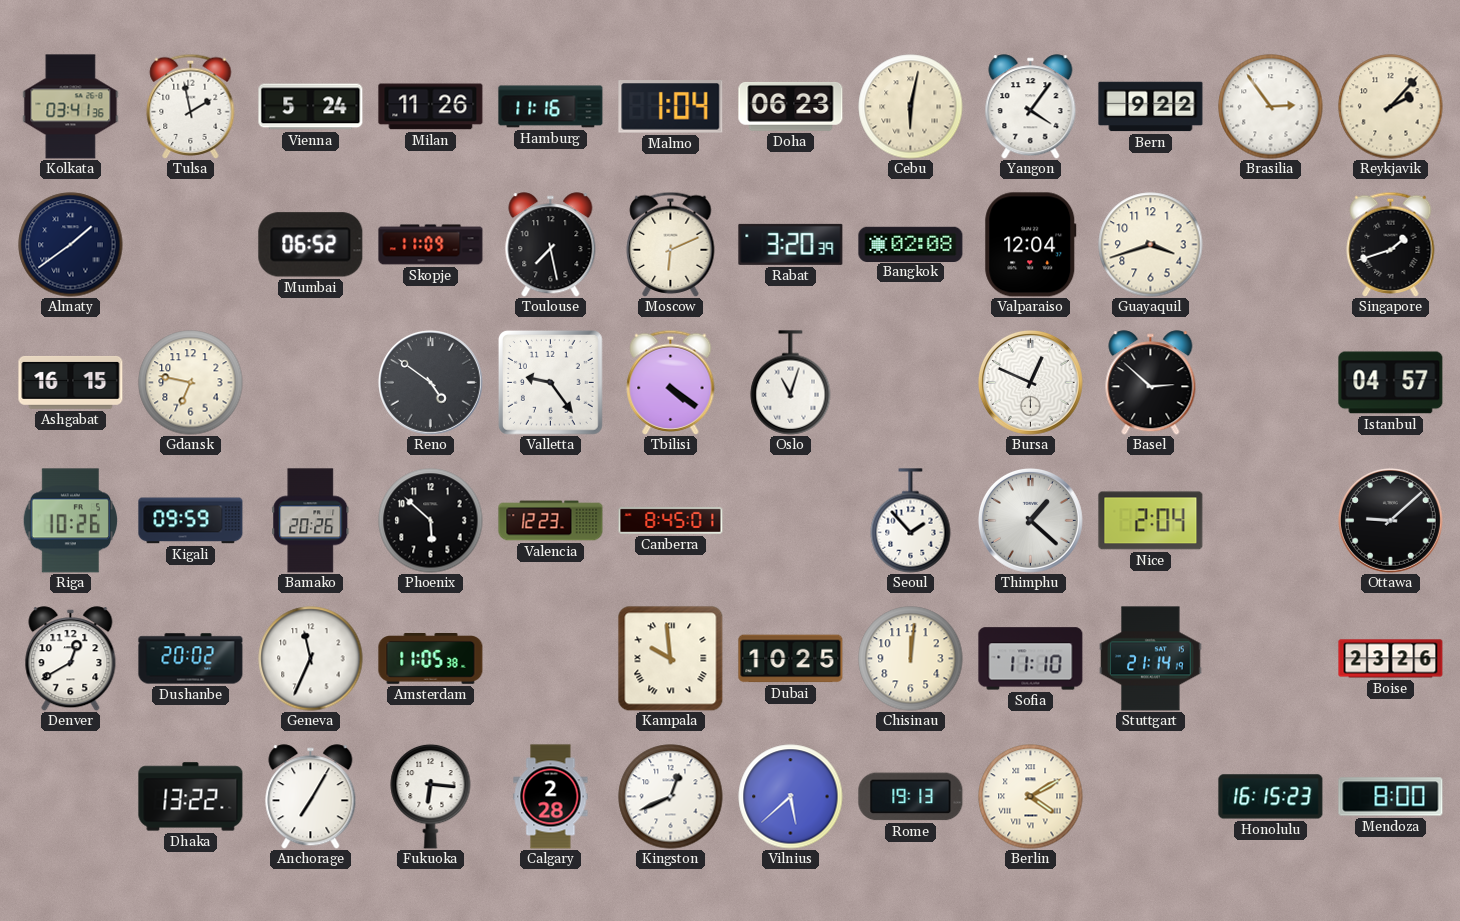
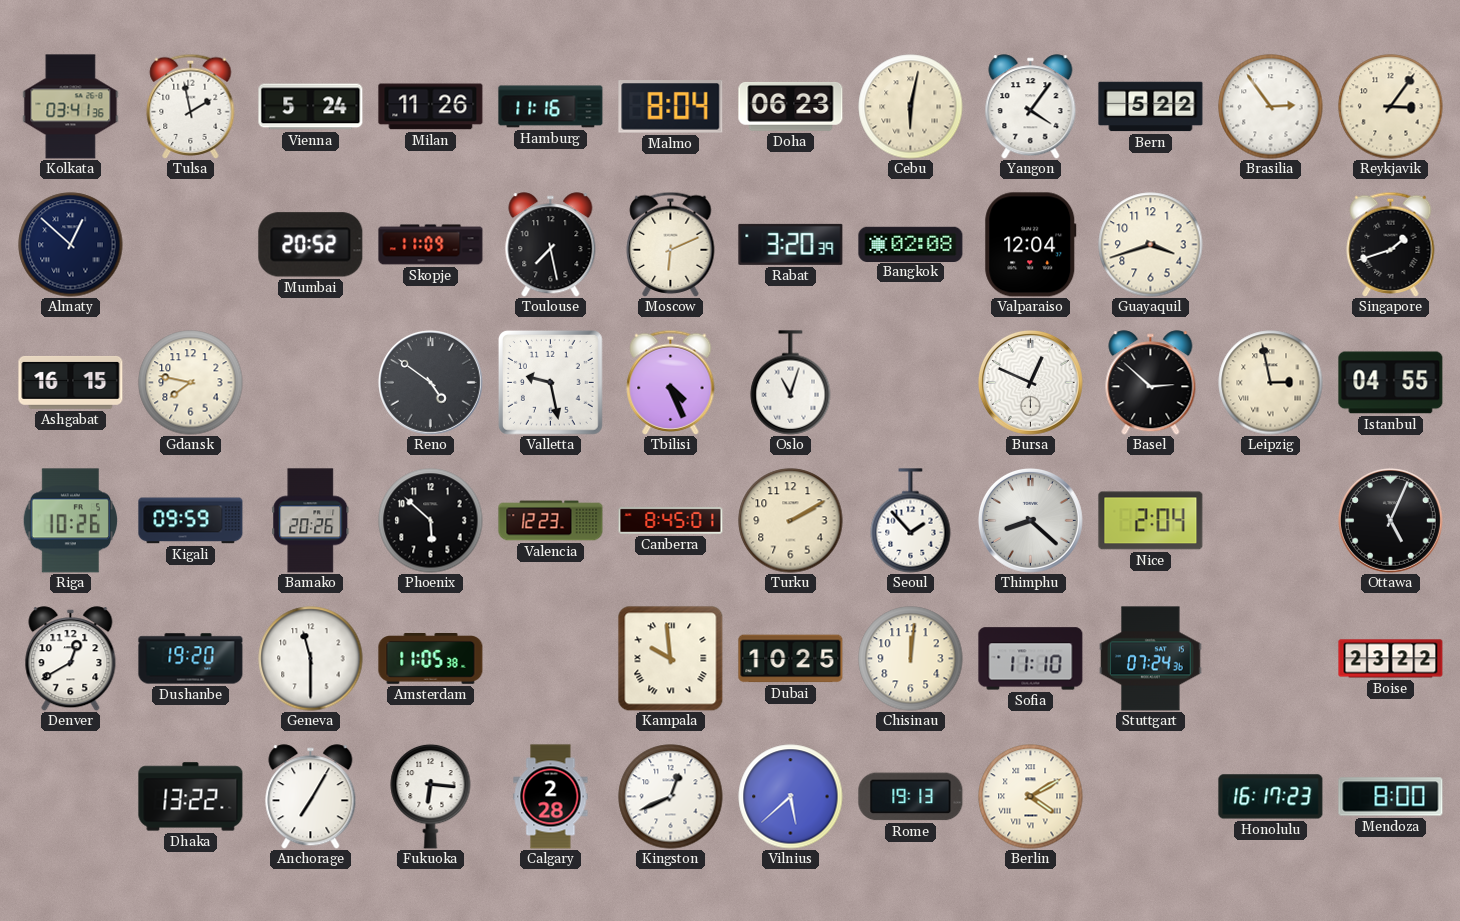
Malmo: 1:04 -> 8:04
Bern: 9:22 -> 5:22
Reykjavik: 2:07 -> 3:06
Almaty: 1:39 -> 12:52
Mumbai: 06:52 -> 20:52
Gdansk: 6:47 -> 7:47
Valletta: 9:24 -> 9:28
Tbilisi: 4:21 -> 4:26
Leipzig: none -> 2:58
Istanbul: 04:57 -> 04:55
Turku: none -> 2:10
Thimphu: 1:22 -> 8:22
Ottawa: 9:08 -> 5:04
Dushanbe: 20:02 -> 19:20
Geneva: 11:34 -> 11:30
Stuttgart: 21:14 -> 07:24
Boise: 23:26 -> 23:22
Honolulu: 16:15 -> 16:17
